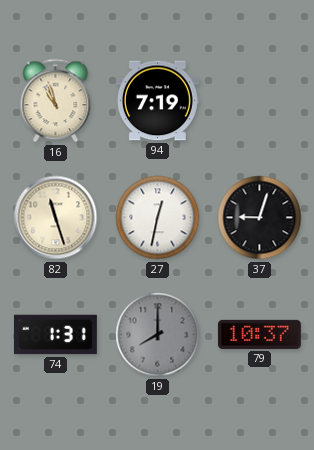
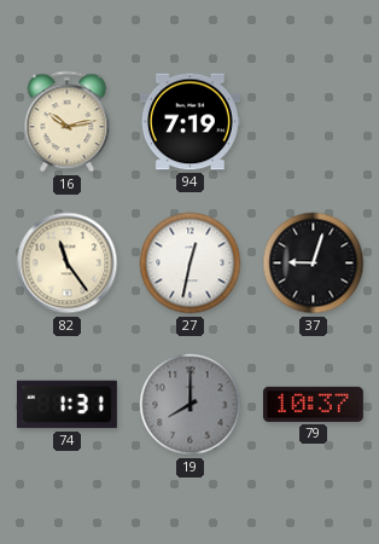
16: 10:57 -> 10:13
82: 11:27 -> 11:24
